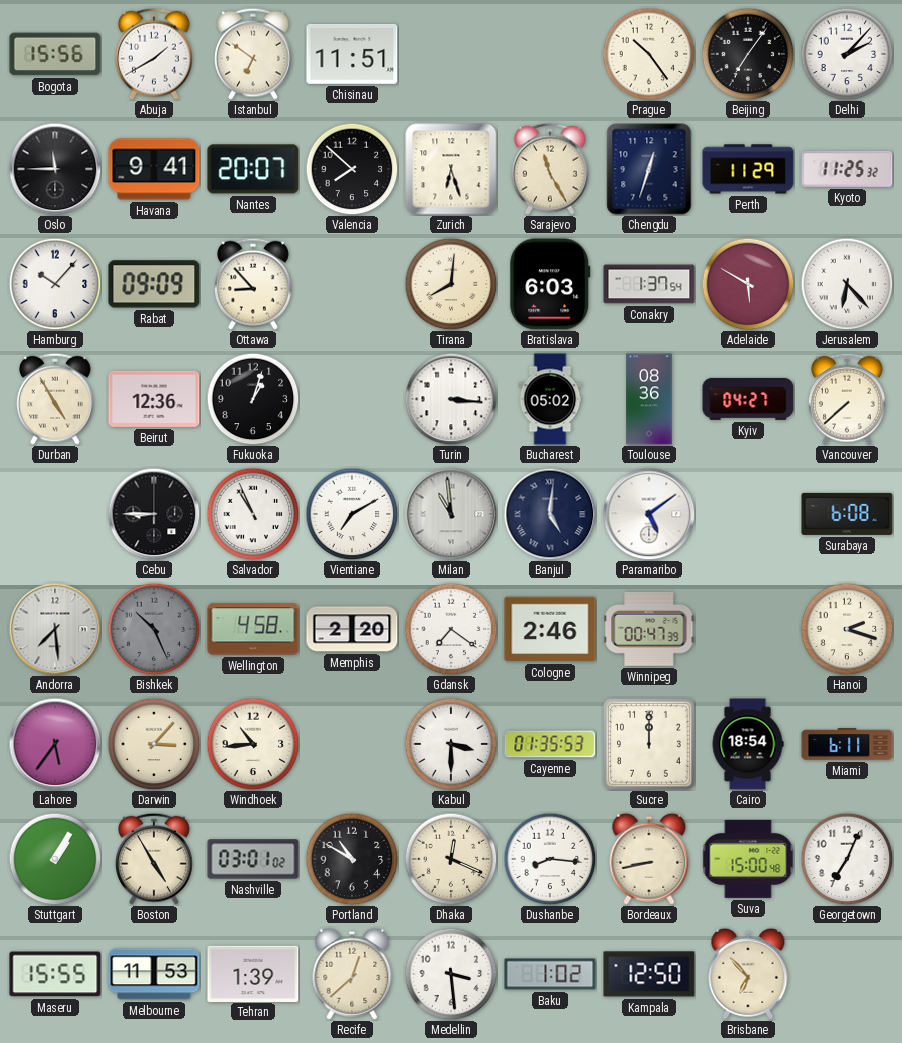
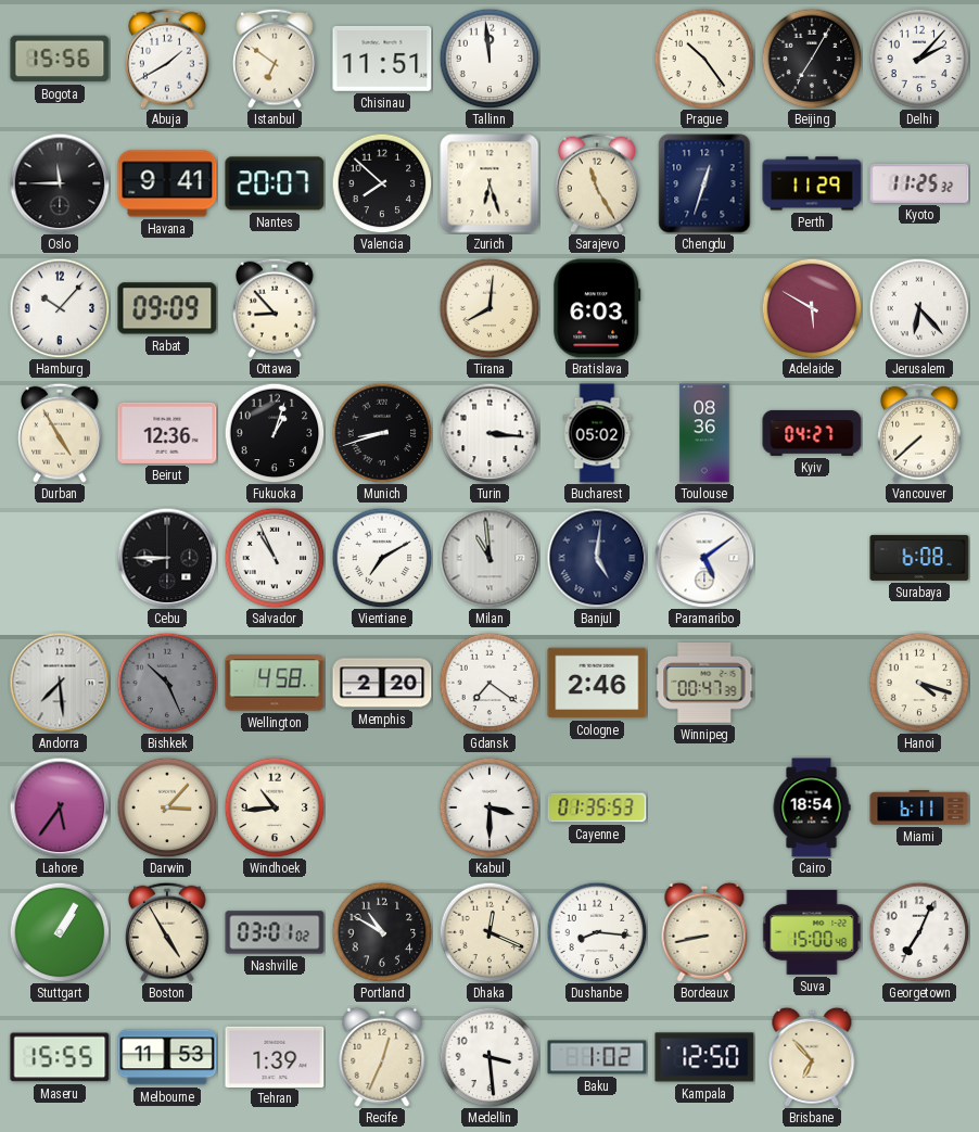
Tallinn: none -> 11:59
Beijing: 7:06 -> 7:05
Conakry: 1:37 -> none
Munich: none -> 8:42
Hanoi: 2:18 -> 4:18
Sucre: 12:00 -> none
Recife: 12:38 -> 12:34
